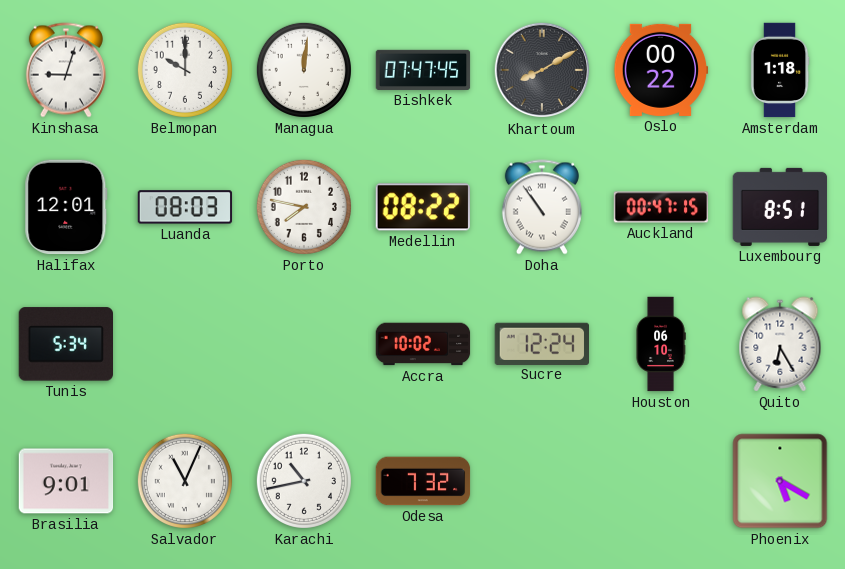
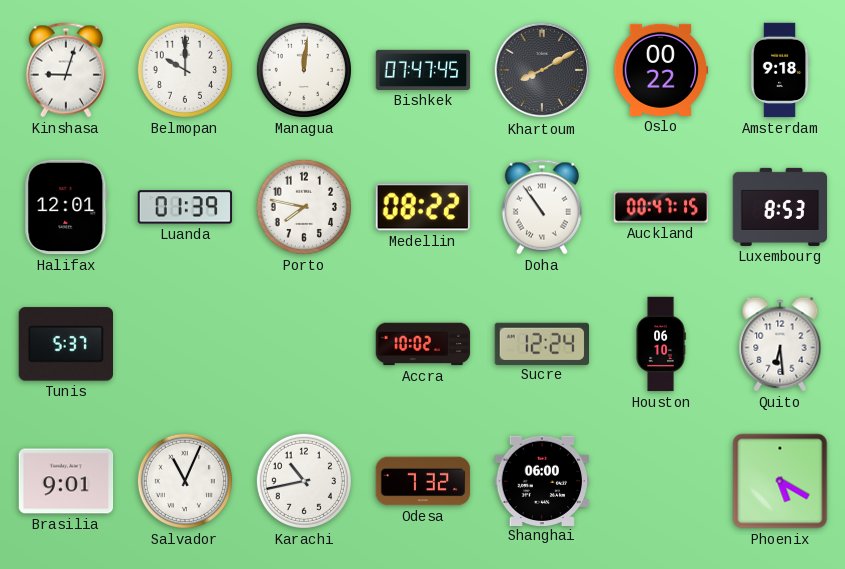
Amsterdam: 1:18 -> 9:18
Luanda: 08:03 -> 01:39
Luxembourg: 8:51 -> 8:53
Tunis: 5:34 -> 5:37
Quito: 6:25 -> 6:29
Shanghai: none -> 06:00
